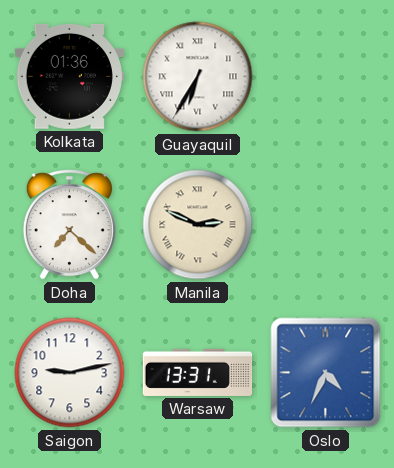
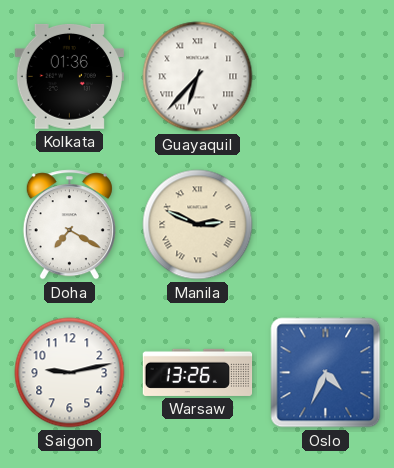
Guayaquil: 6:35 -> 6:37
Doha: 7:22 -> 7:20
Warsaw: 13:31 -> 13:26
